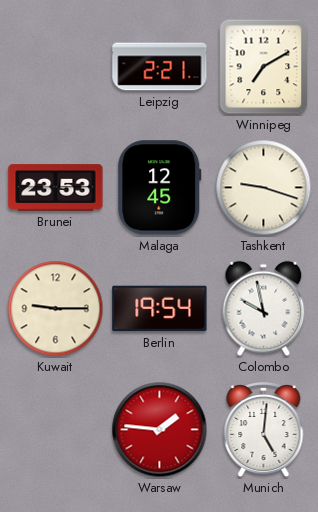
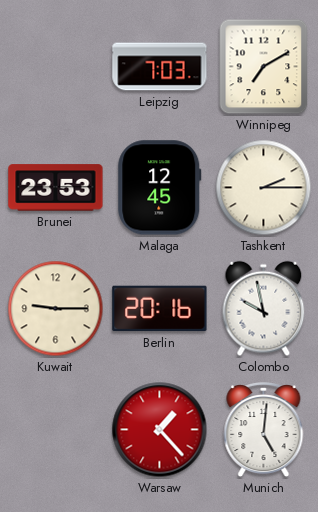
Leipzig: 2:21 -> 7:03
Tashkent: 9:18 -> 2:15
Berlin: 19:54 -> 20:16
Warsaw: 1:46 -> 1:23
